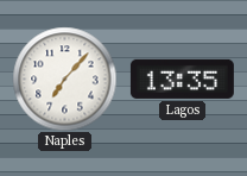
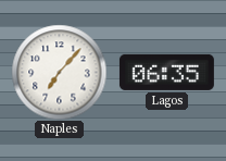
Lagos: 13:35 -> 06:35
